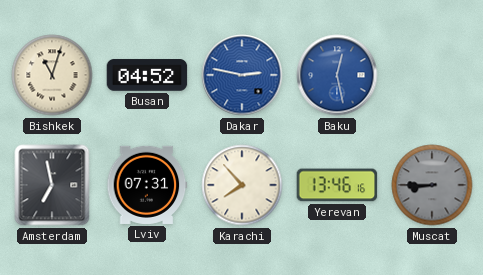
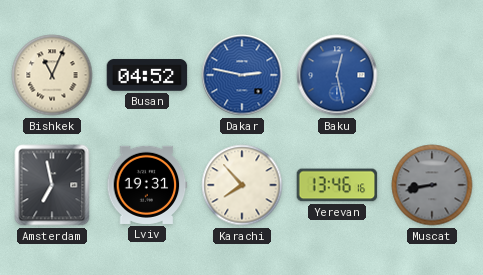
Bishkek: 11:03 -> 11:04
Lviv: 07:31 -> 19:31
Muscat: 8:45 -> 8:43
